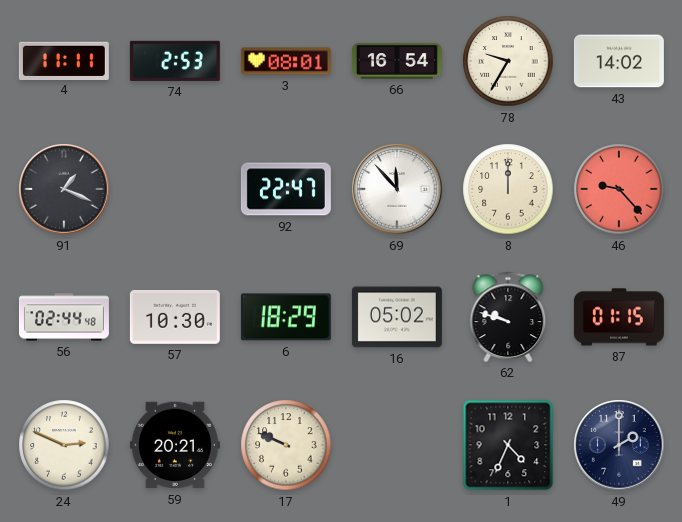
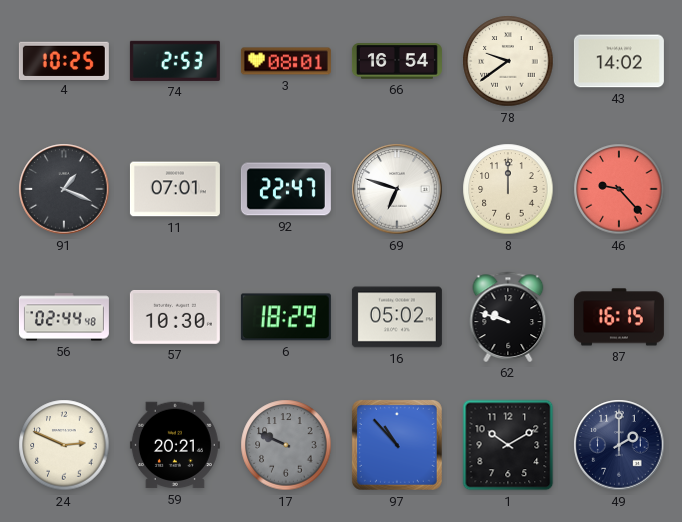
4: 11:11 -> 10:25
78: 9:35 -> 9:39
11: none -> 07:01
69: 11:53 -> 6:48
87: 01:15 -> 16:15
17 dial: cream -> grey
97: none -> 10:53
1: 4:34 -> 10:10
